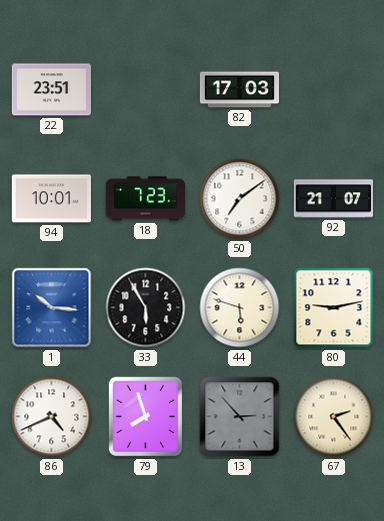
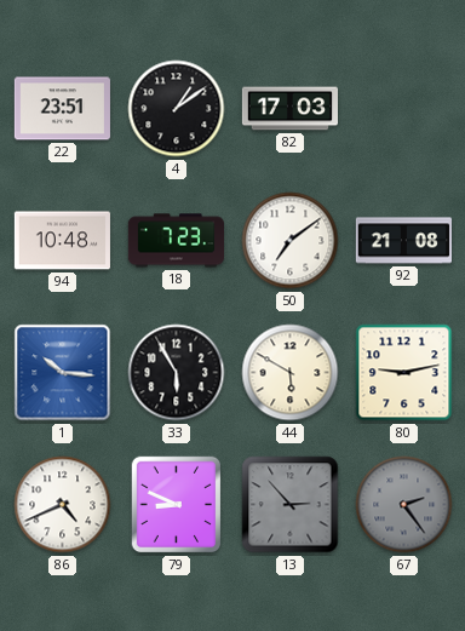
4: none -> 1:09
94: 10:01 -> 10:48
92: 21:07 -> 21:08
44: 5:48 -> 5:50
79: 7:57 -> 8:49
67 dial: cream -> grey
